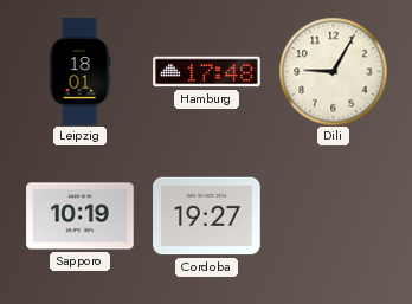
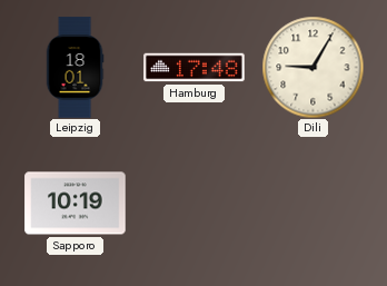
Cordoba: 19:27 -> none
